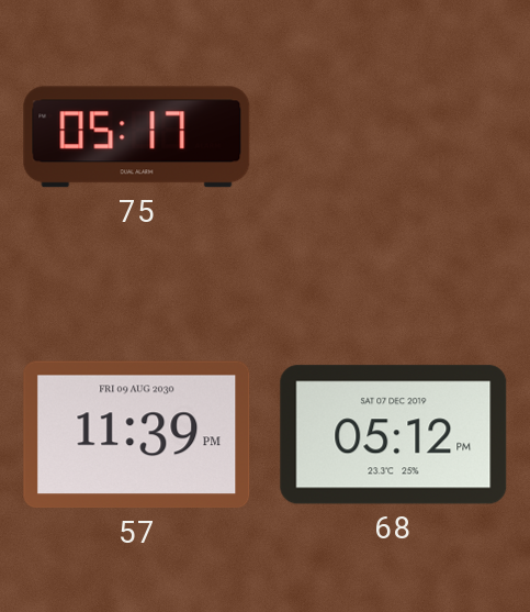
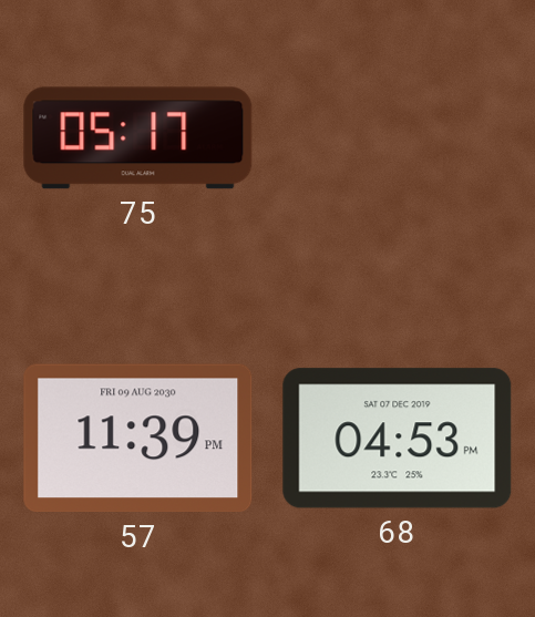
68: 05:12 -> 04:53
